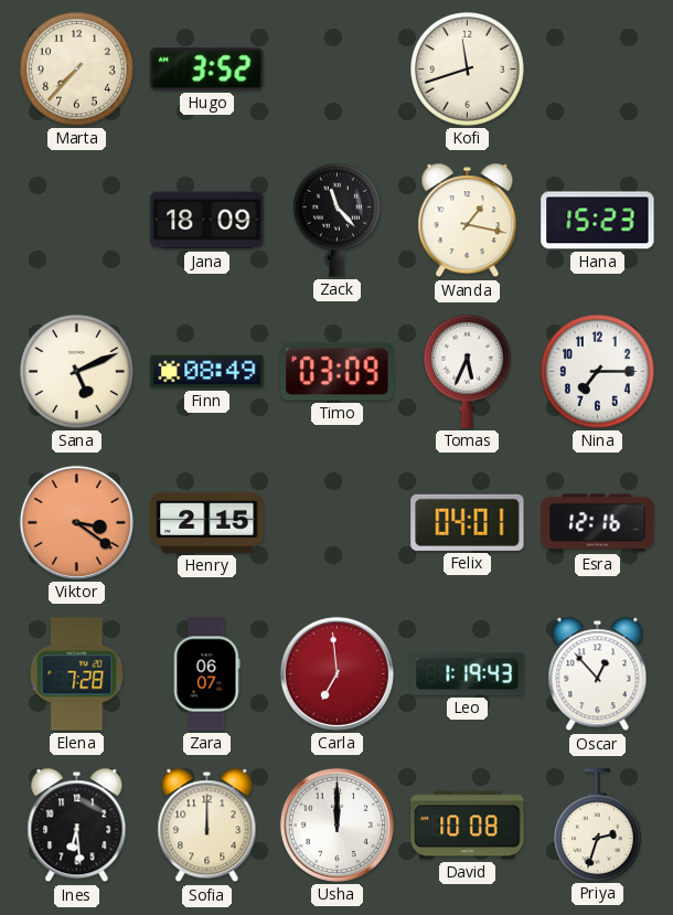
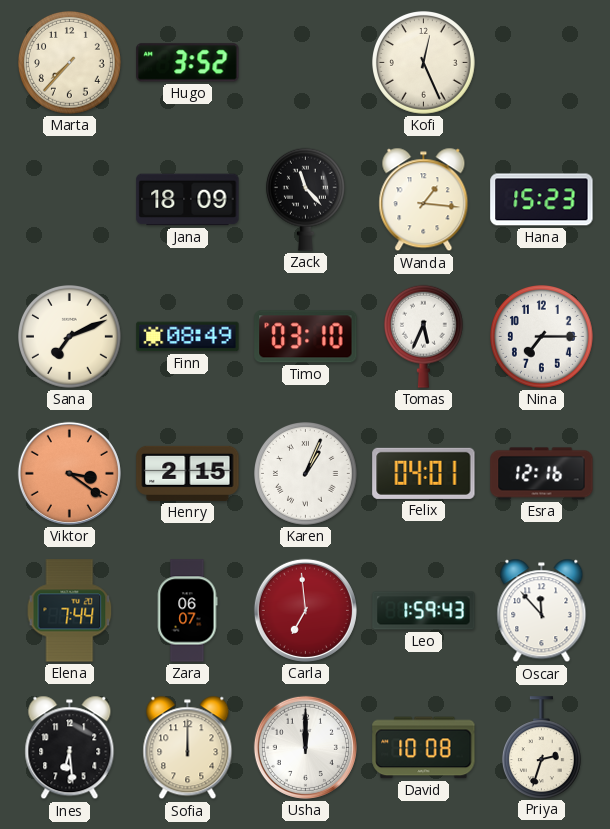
Kofi: 11:42 -> 12:26
Wanda: 1:17 -> 1:16
Sana: 5:11 -> 7:11
Timo: 03:09 -> 03:10
Karen: none -> 1:04
Elena: 7:28 -> 7:44
Leo: 1:19 -> 1:59
Oscar: 12:53 -> 11:53
